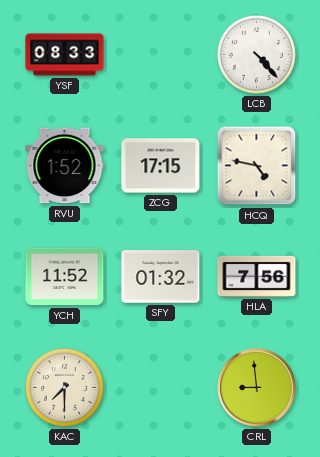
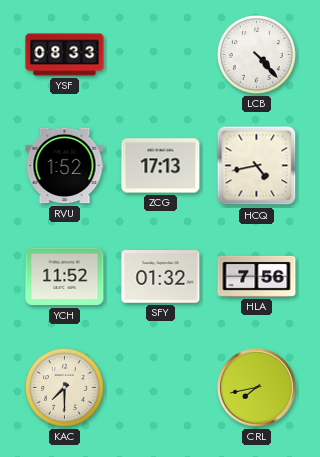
ZCG: 17:15 -> 17:13
HCQ: 4:47 -> 4:43
CRL: 8:59 -> 7:43
